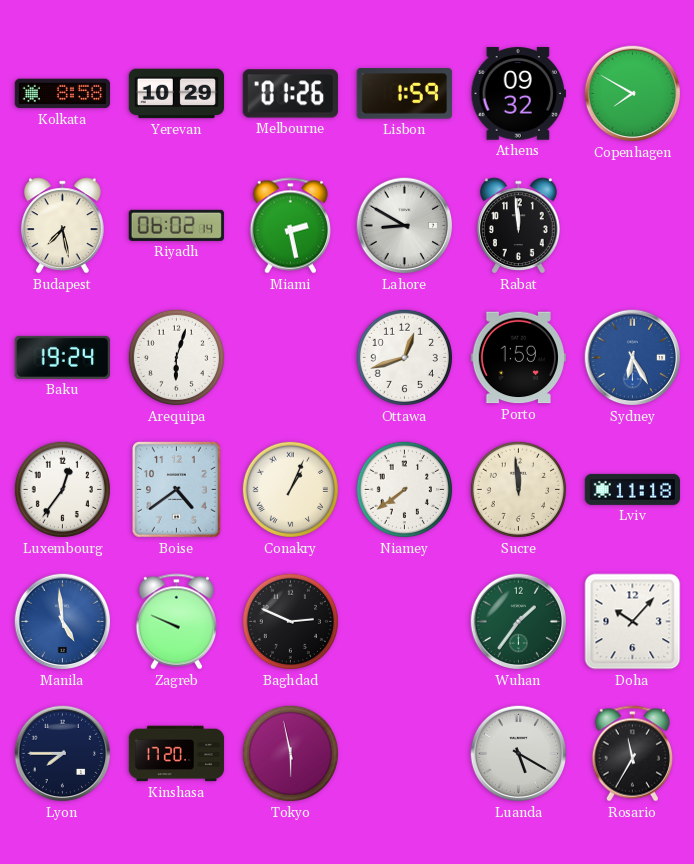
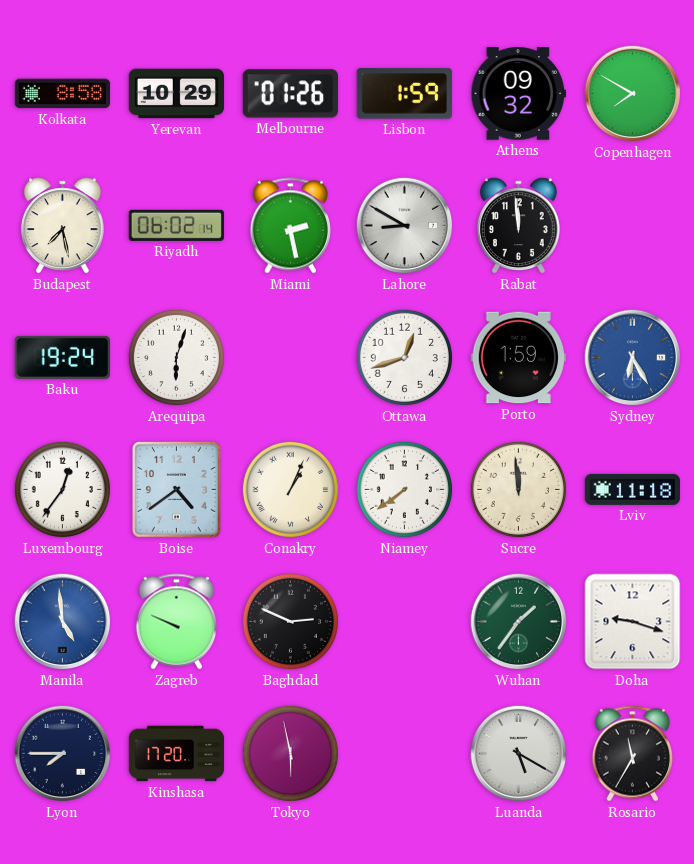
Doha: 10:07 -> 9:18
